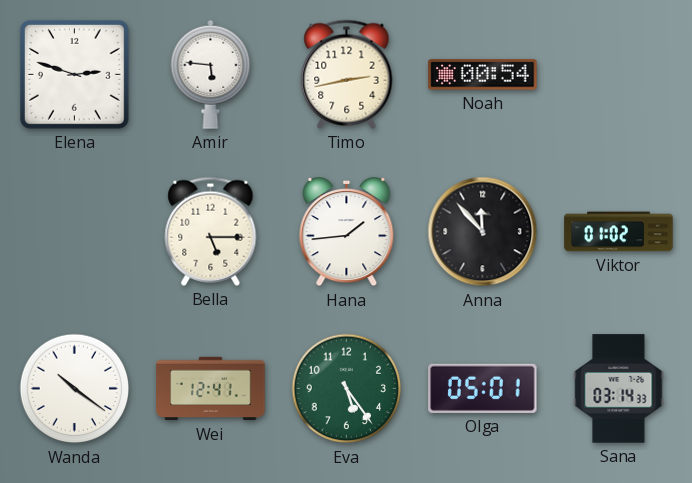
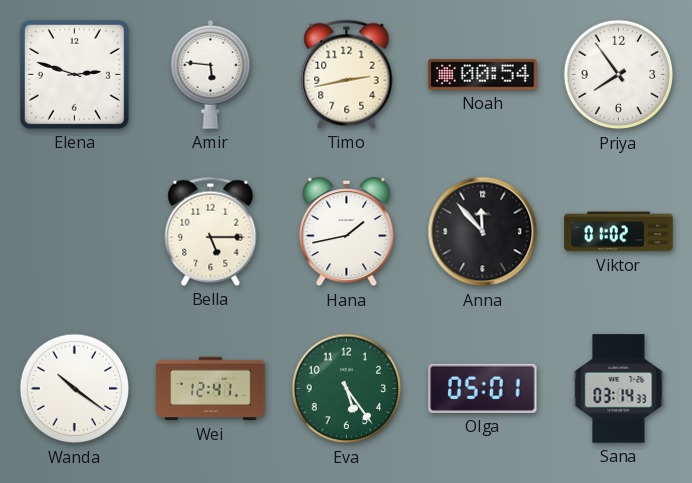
Priya: none -> 7:54
Hana: 1:44 -> 1:43
